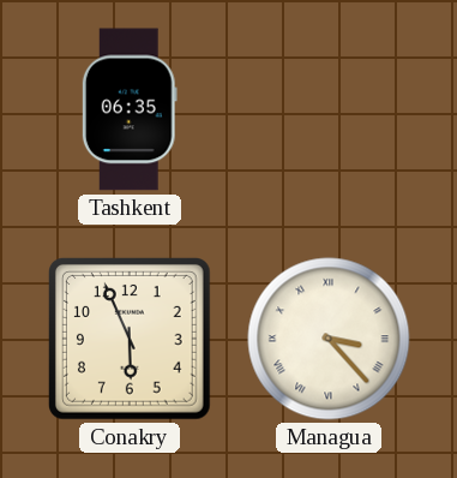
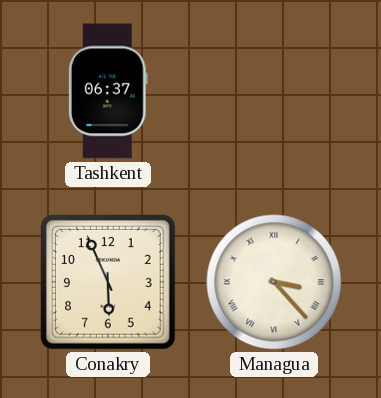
Tashkent: 06:35 -> 06:37
